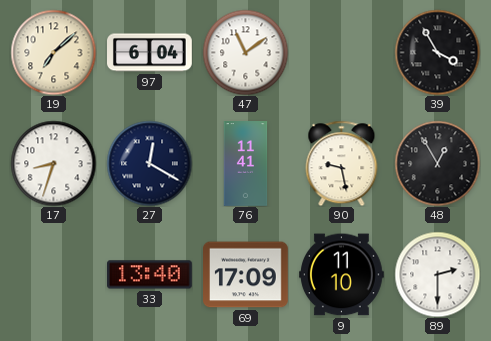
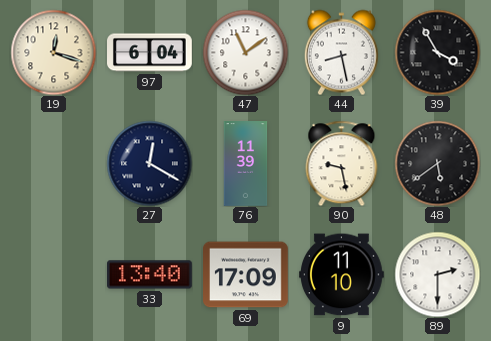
19: 7:08 -> 12:18
44: none -> 8:28
17: 8:33 -> none
76: 11:41 -> 11:39
48: 12:55 -> 5:39
